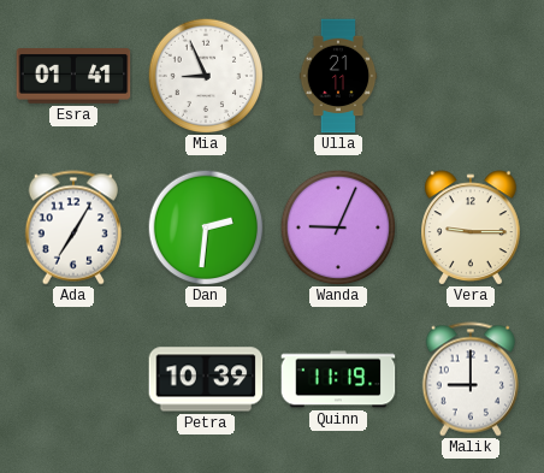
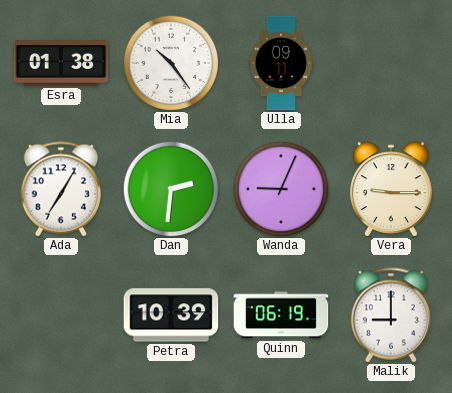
Esra: 01:41 -> 01:38
Mia: 8:56 -> 10:24
Ulla: 21:11 -> 09:11
Quinn: 11:19 -> 06:19
